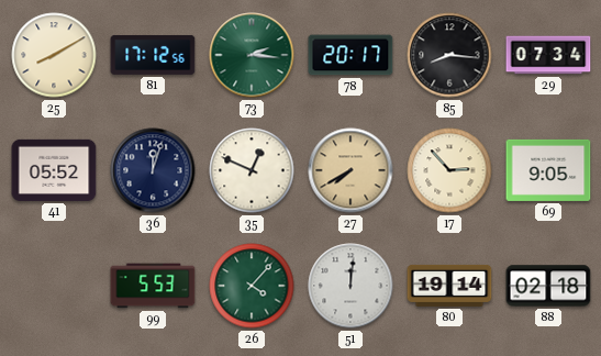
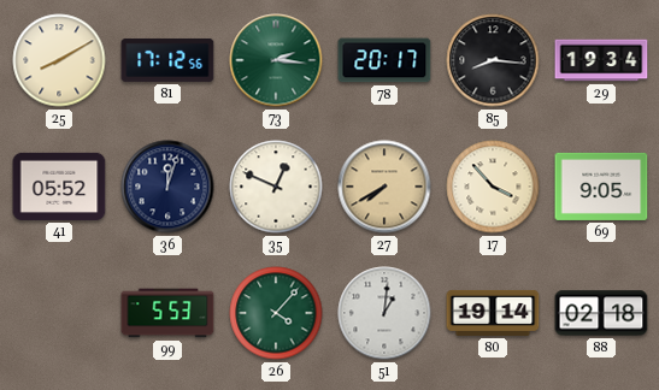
29: 07:34 -> 19:34
17: 2:53 -> 3:53
51: 12:01 -> 1:01
